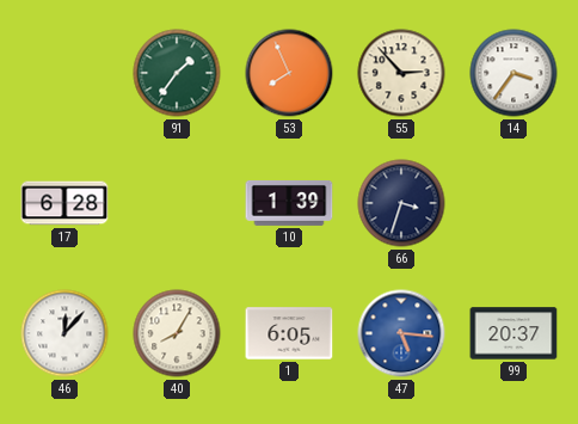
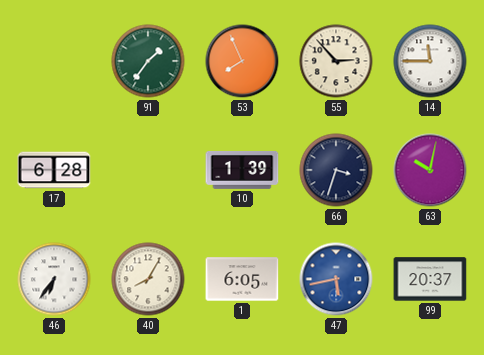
14: 3:36 -> 11:45
63: none -> 10:02
46: 12:07 -> 6:36
47: 5:16 -> 5:43
